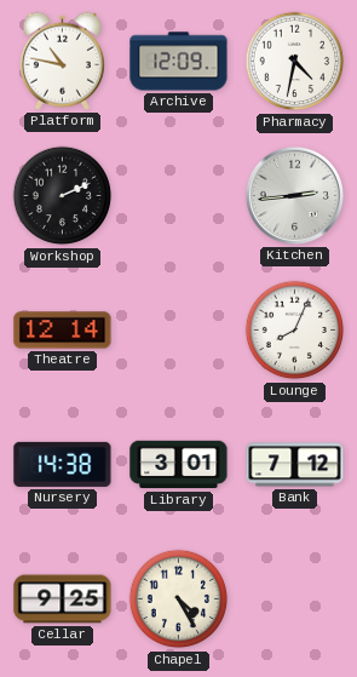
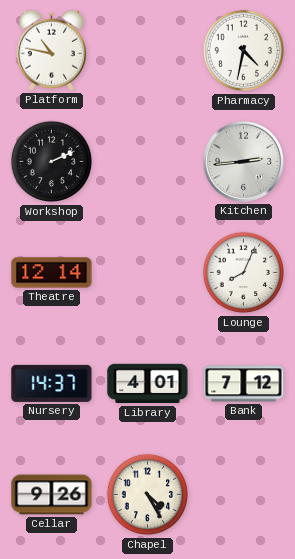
Archive: 12:09 -> none
Nursery: 14:38 -> 14:37
Library: 3:01 -> 4:01
Cellar: 9:25 -> 9:26
